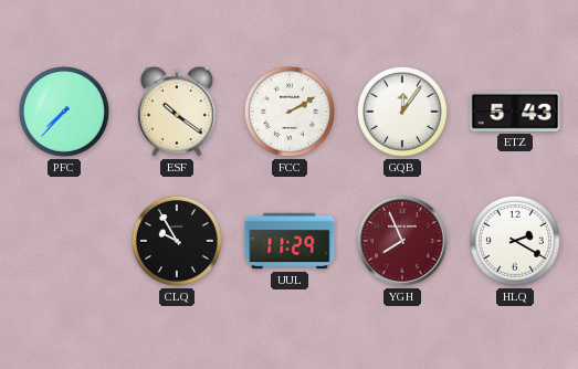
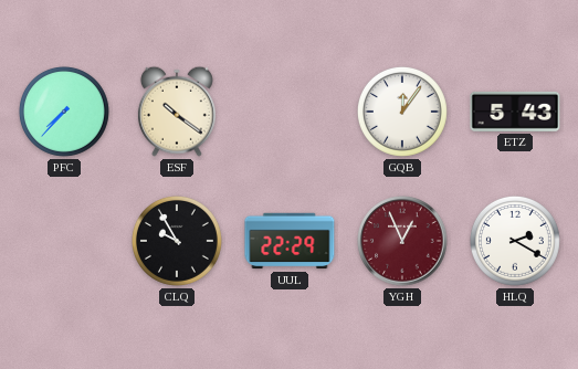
FCC: 2:10 -> none
UUL: 11:29 -> 22:29
YGH: 7:56 -> 12:56
